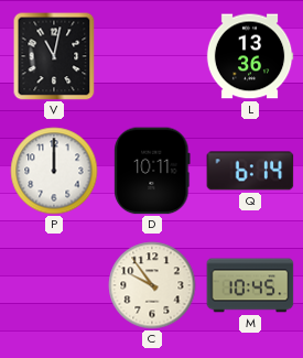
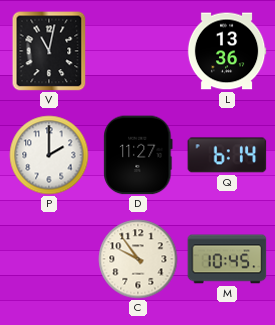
P: 12:00 -> 2:00
D: 10:11 -> 11:27
